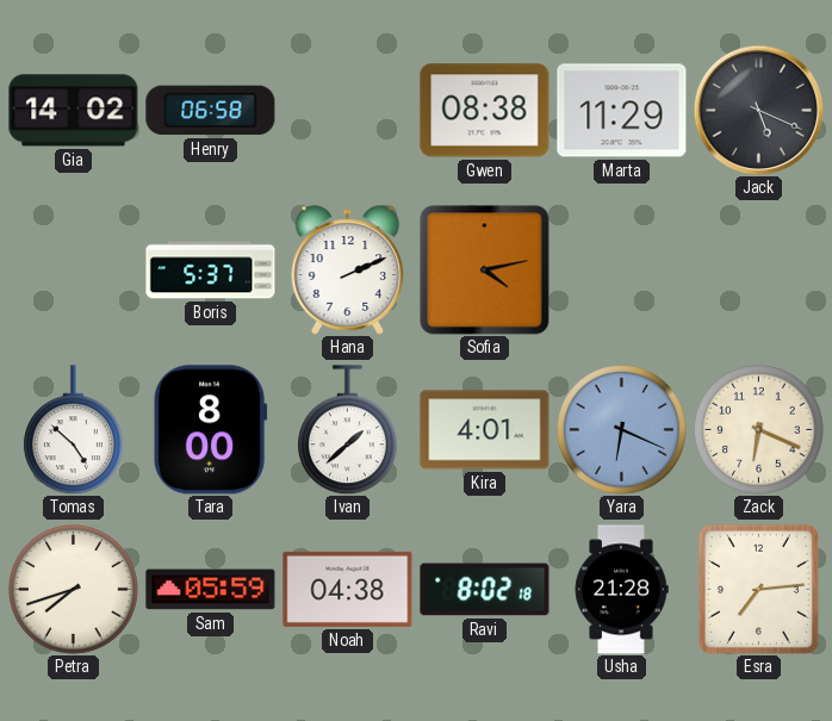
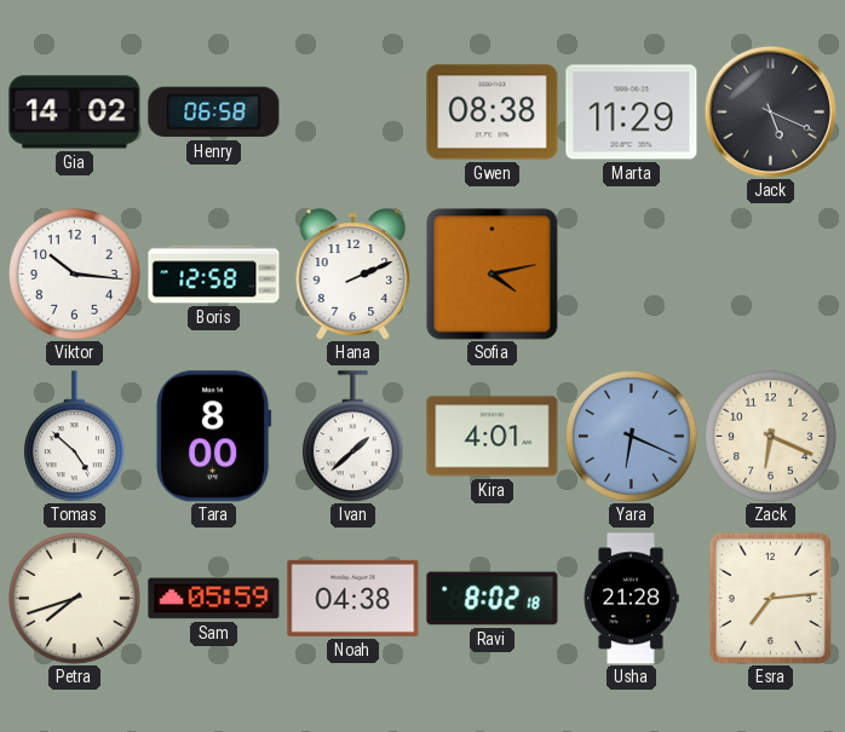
Viktor: none -> 10:16
Boris: 5:37 -> 12:58
